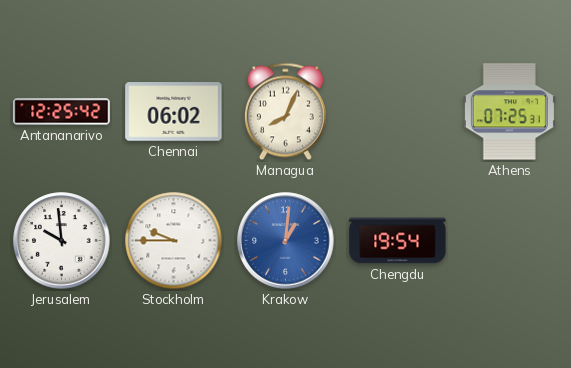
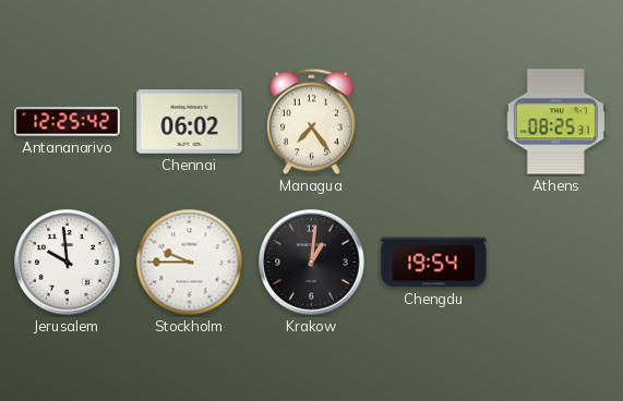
Managua: 8:04 -> 7:24
Athens: 07:25 -> 08:25
Krakow dial: blue -> black
